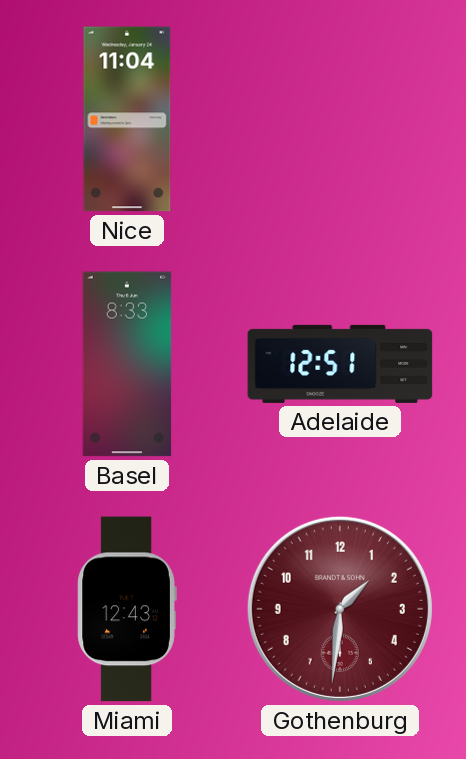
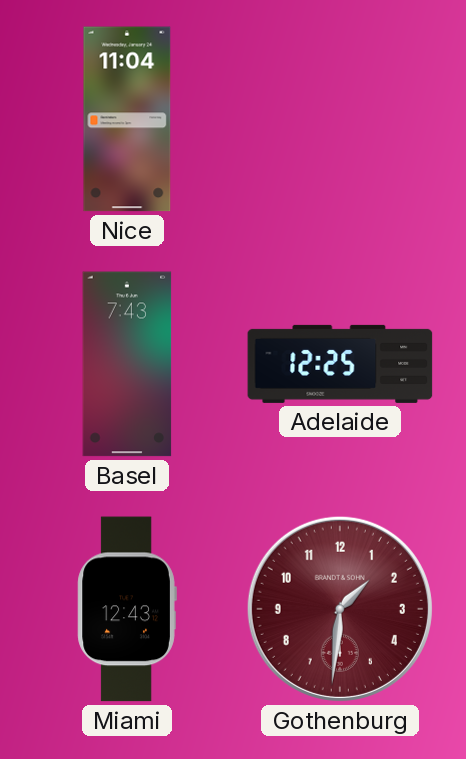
Basel: 8:33 -> 7:43
Adelaide: 12:51 -> 12:25
